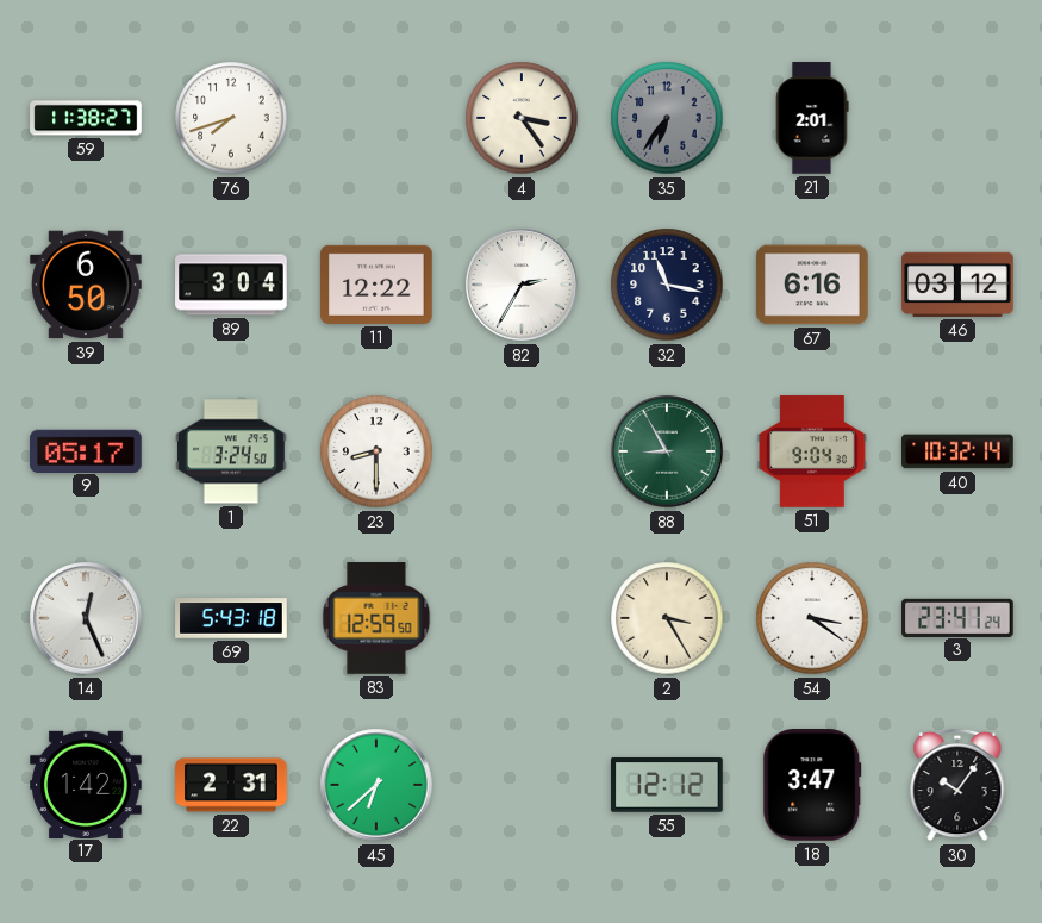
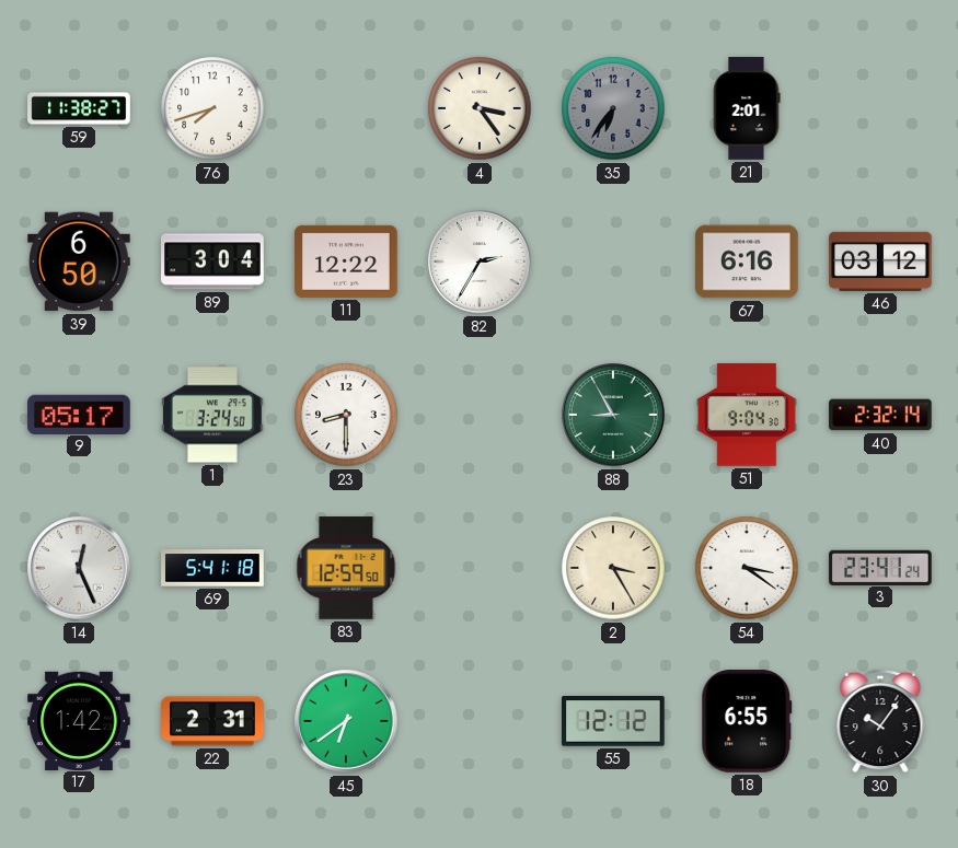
32: 11:17 -> none
40: 10:32 -> 2:32
69: 5:43 -> 5:41
45: 6:38 -> 6:39
18: 3:47 -> 6:55
